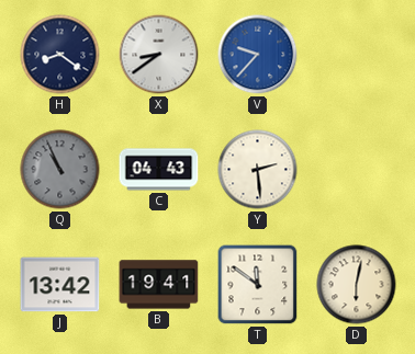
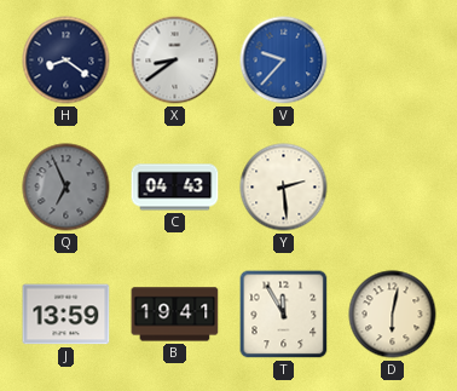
Q: 10:56 -> 6:56
J: 13:42 -> 13:59
T: 11:51 -> 11:55
